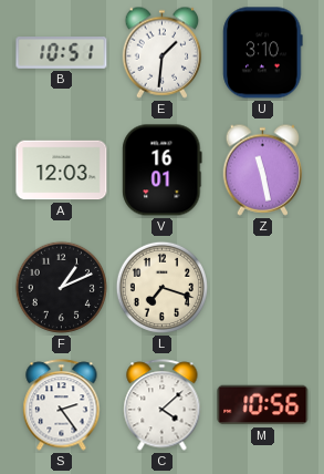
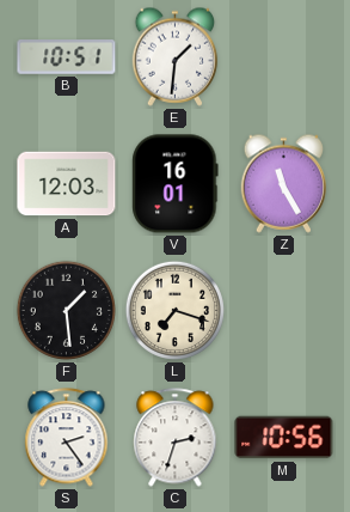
U: 3:10 -> none
Z: 11:28 -> 11:25
F: 1:11 -> 1:29
C: 4:08 -> 2:33
